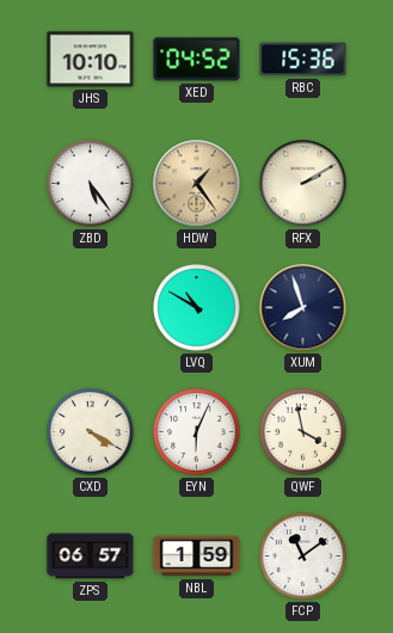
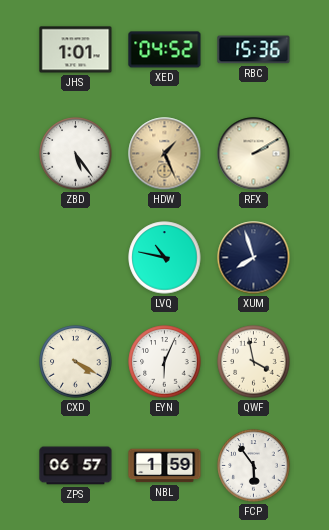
JHS: 10:10 -> 1:01
HDW: 1:24 -> 1:26
LVQ: 10:50 -> 10:47
FCP: 11:09 -> 5:54
